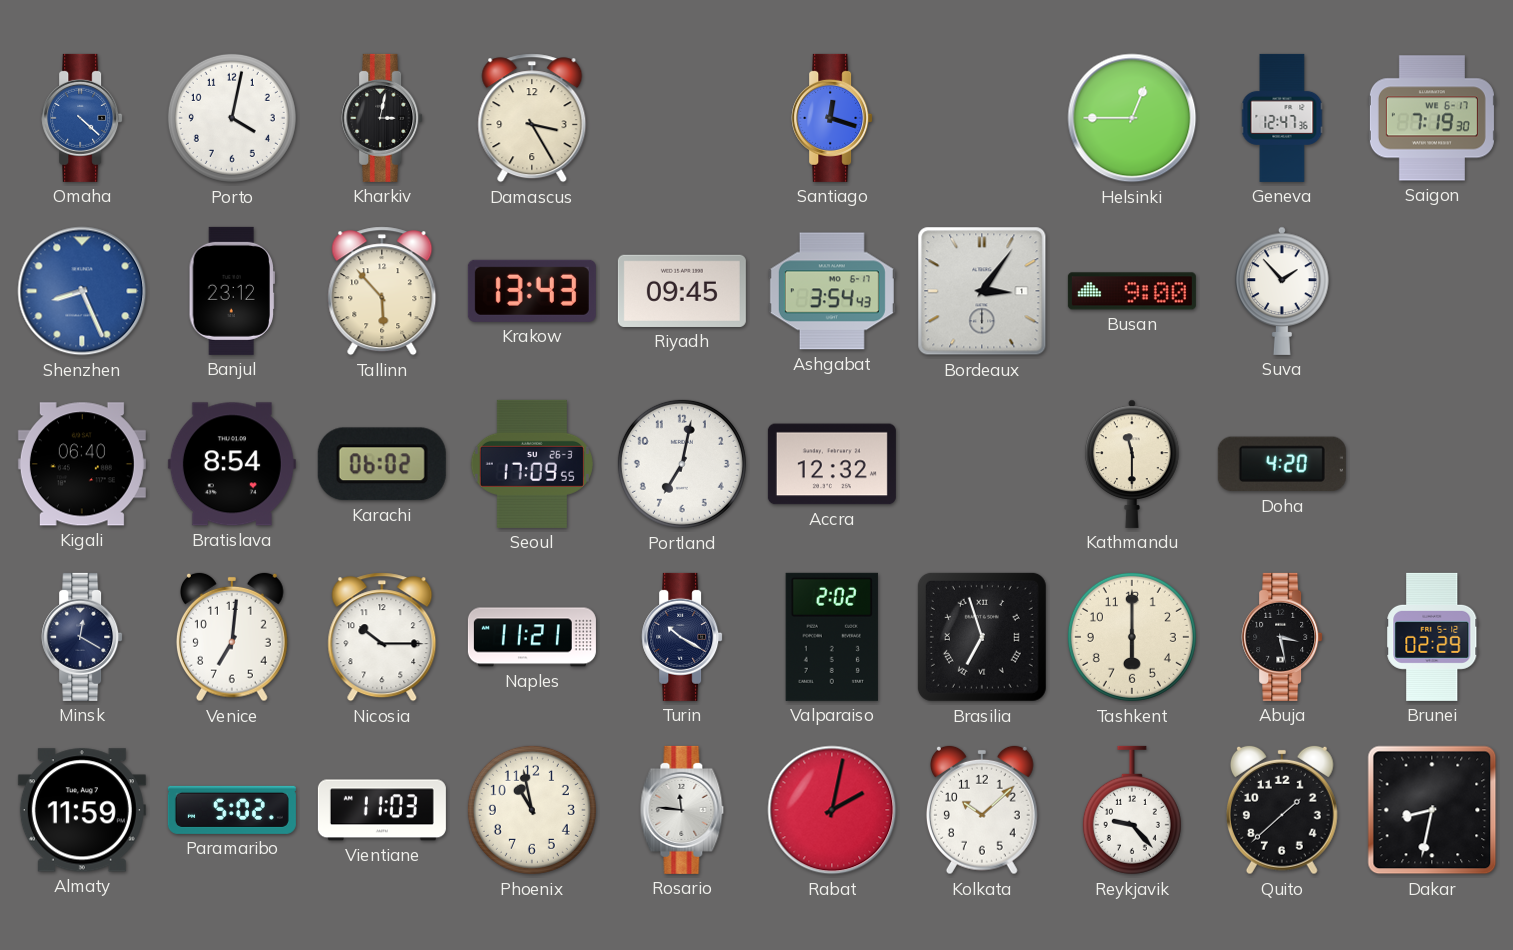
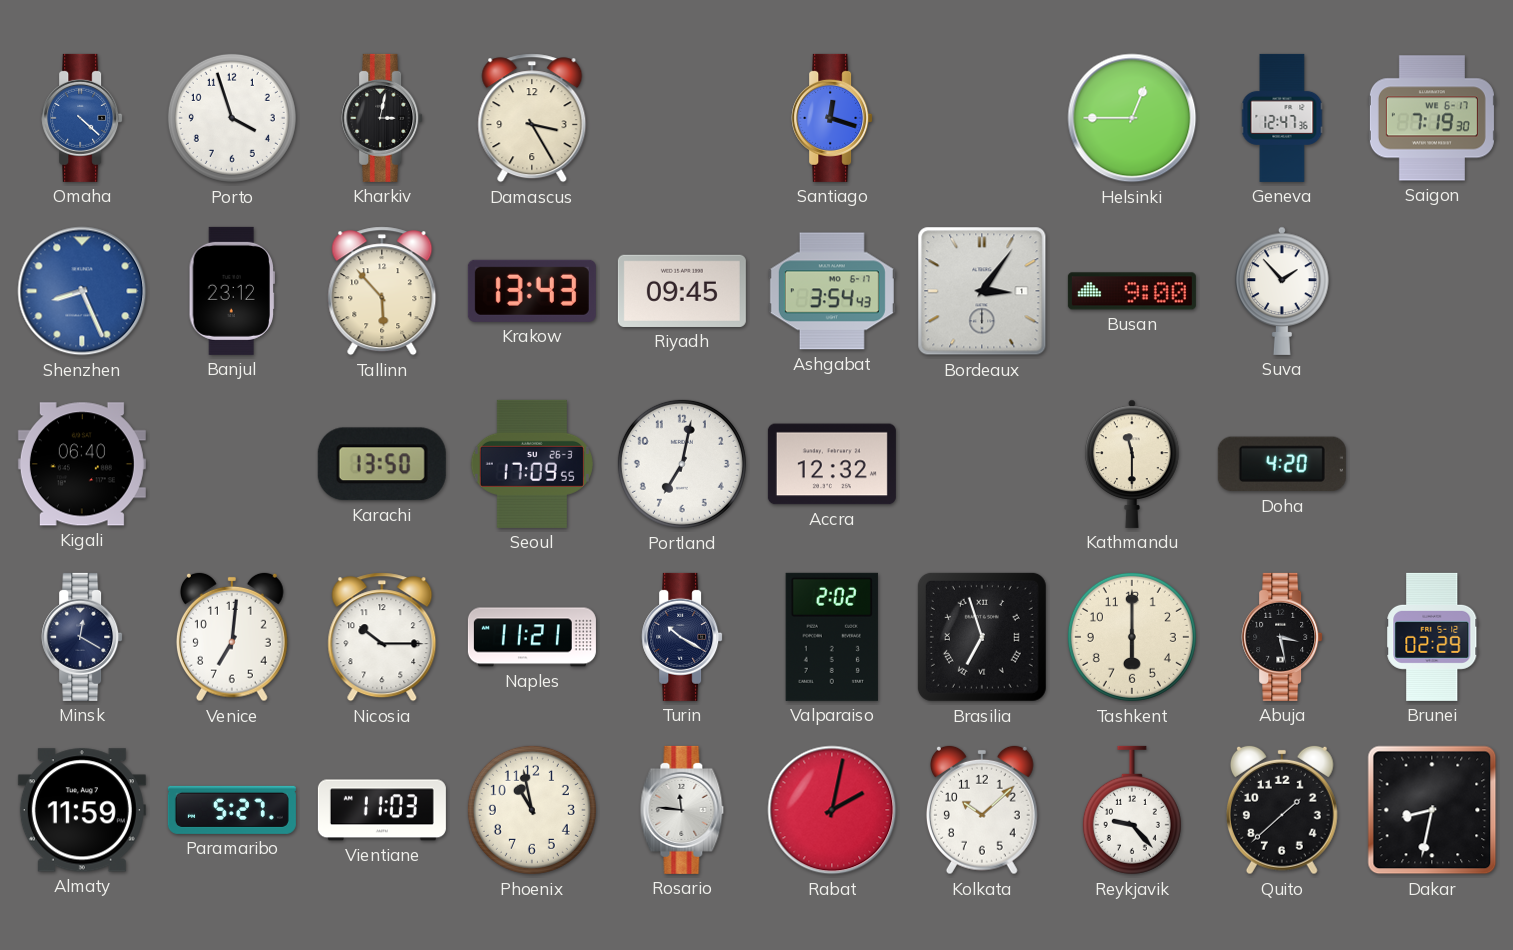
Porto: 4:02 -> 3:57
Bratislava: 8:54 -> none
Karachi: 06:02 -> 13:50
Paramaribo: 5:02 -> 5:27
